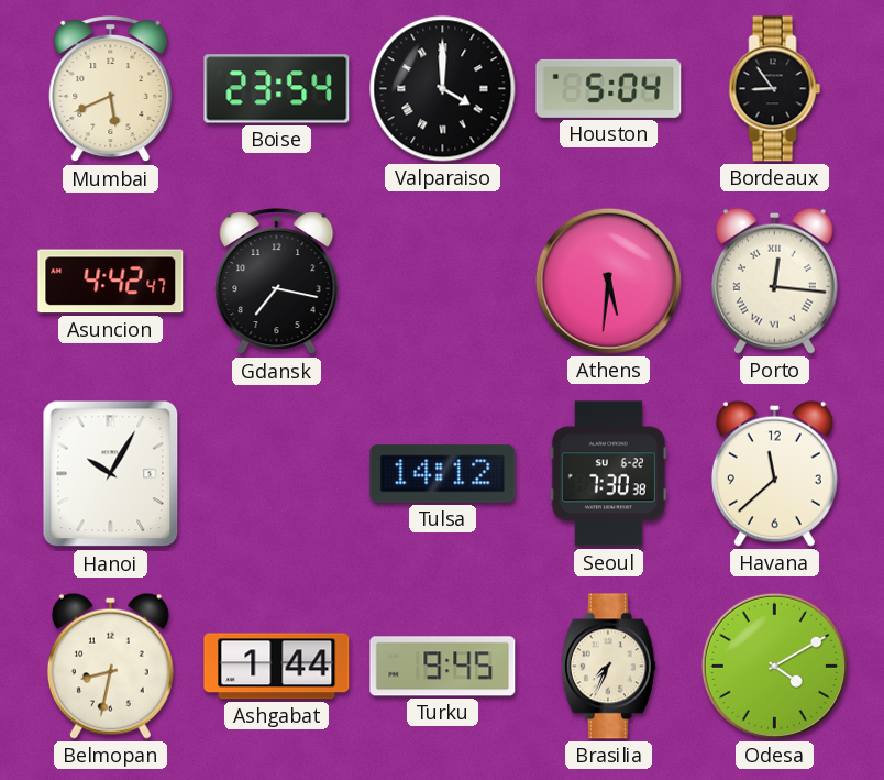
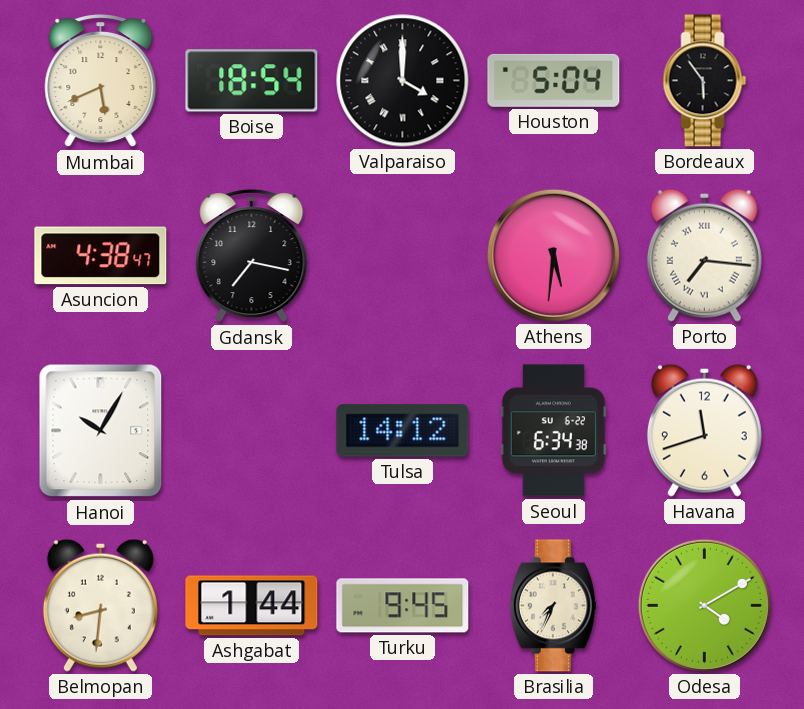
Boise: 23:54 -> 18:54
Bordeaux: 8:54 -> 5:54
Asuncion: 4:42 -> 4:38
Porto: 12:16 -> 7:16
Seoul: 7:30 -> 6:34
Havana: 11:38 -> 11:42
Belmopan: 8:32 -> 8:31
